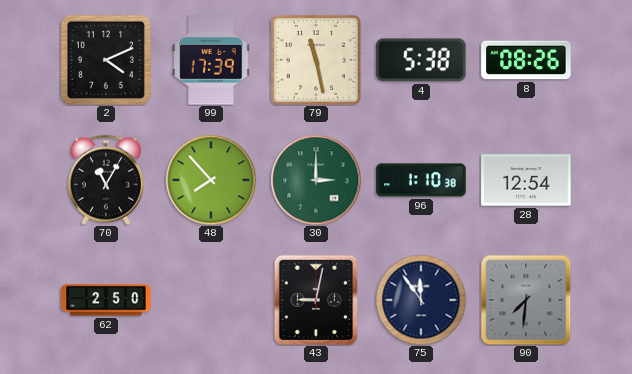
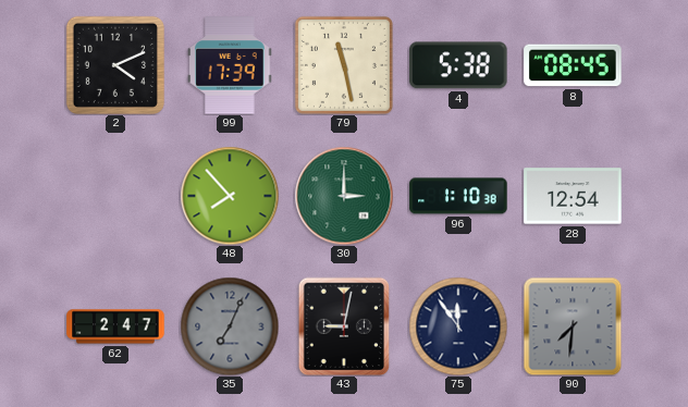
8: 08:26 -> 08:45
70: 11:05 -> none
62: 2:50 -> 2:47
35: none -> 7:04
